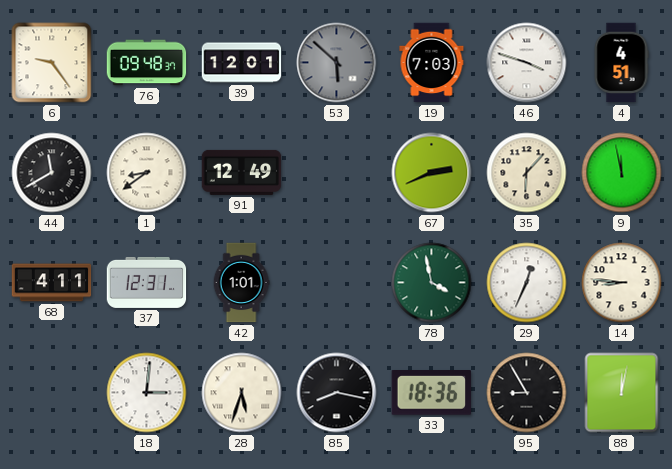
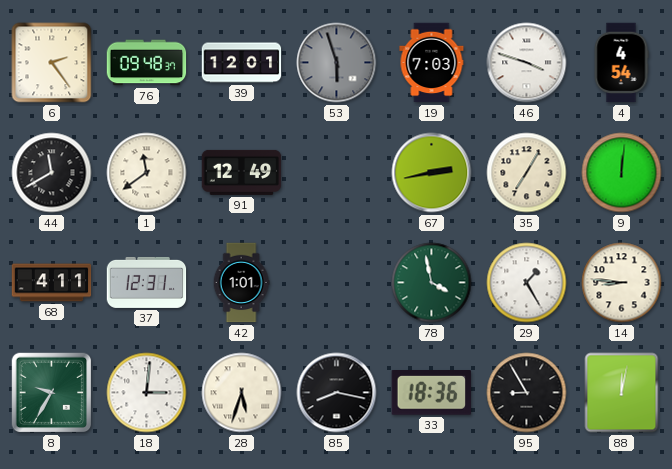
6: 9:24 -> 2:24
53: 5:52 -> 5:57
4: 4:51 -> 4:54
1: 8:39 -> 11:39
67: 2:41 -> 2:43
35: 6:07 -> 7:05
9: 11:58 -> 12:01
29: 12:34 -> 1:25
8: none -> 9:35
